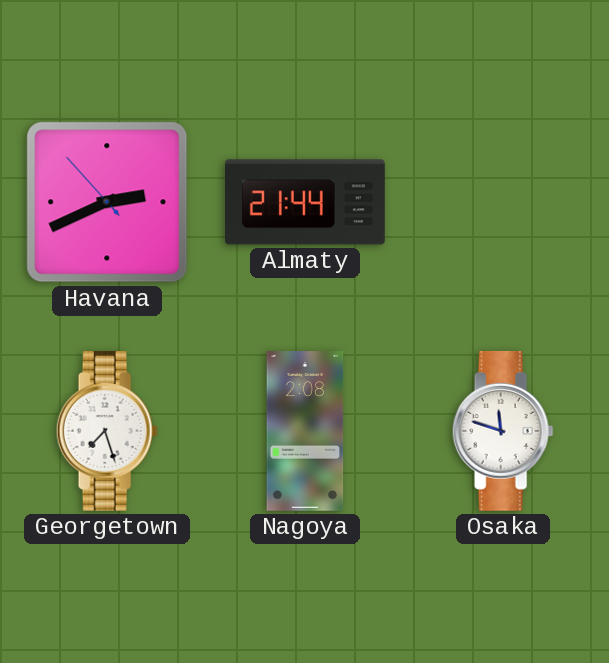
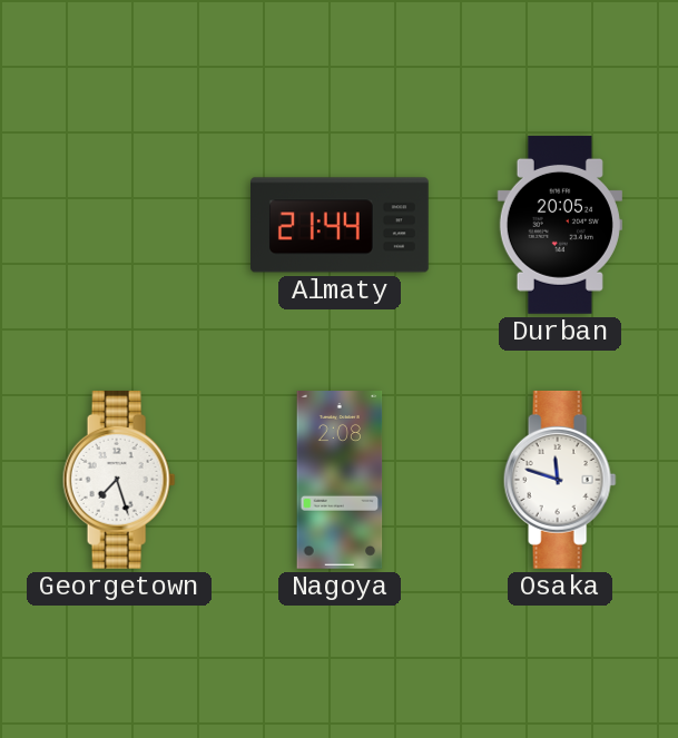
Havana: 2:40 -> none
Durban: none -> 20:05
